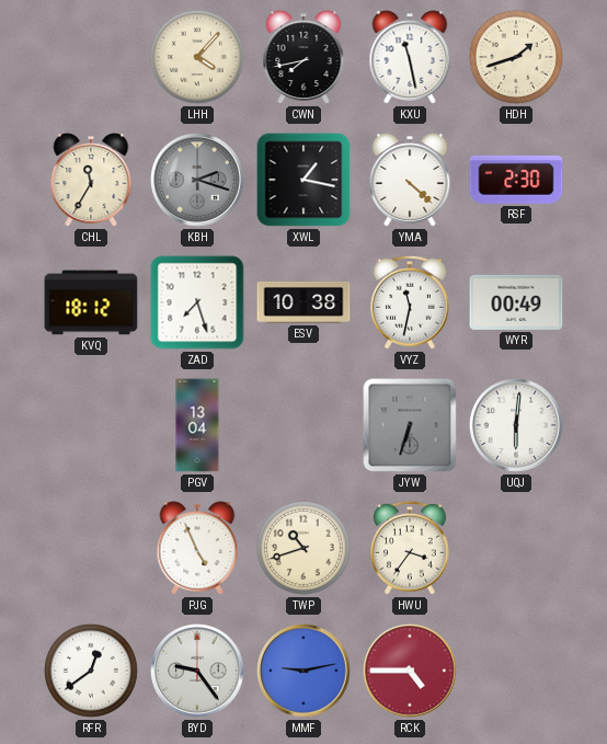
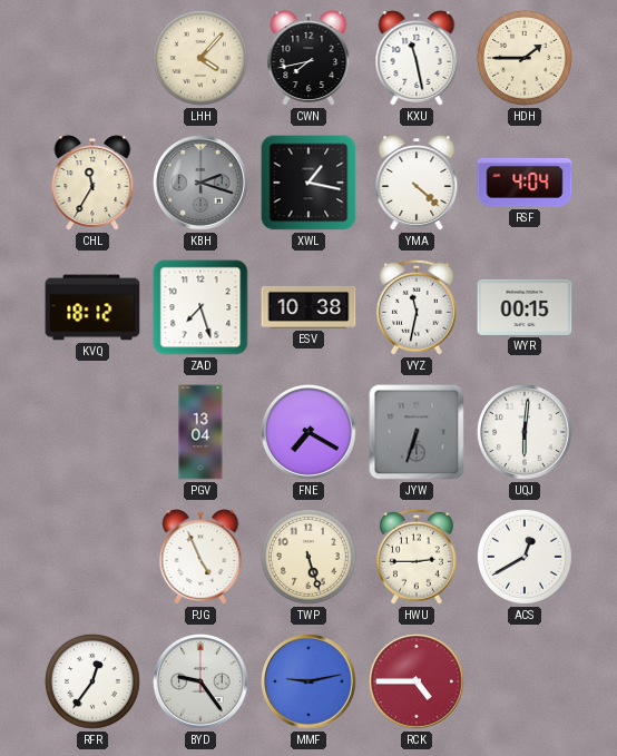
HDH: 1:42 -> 1:45
RSF: 2:30 -> 4:04
WYR: 00:49 -> 00:15
FNE: none -> 7:20
TWP: 10:42 -> 5:27
HWU: 3:36 -> 2:45
ACS: none -> 12:40
RFR: 12:39 -> 12:36
